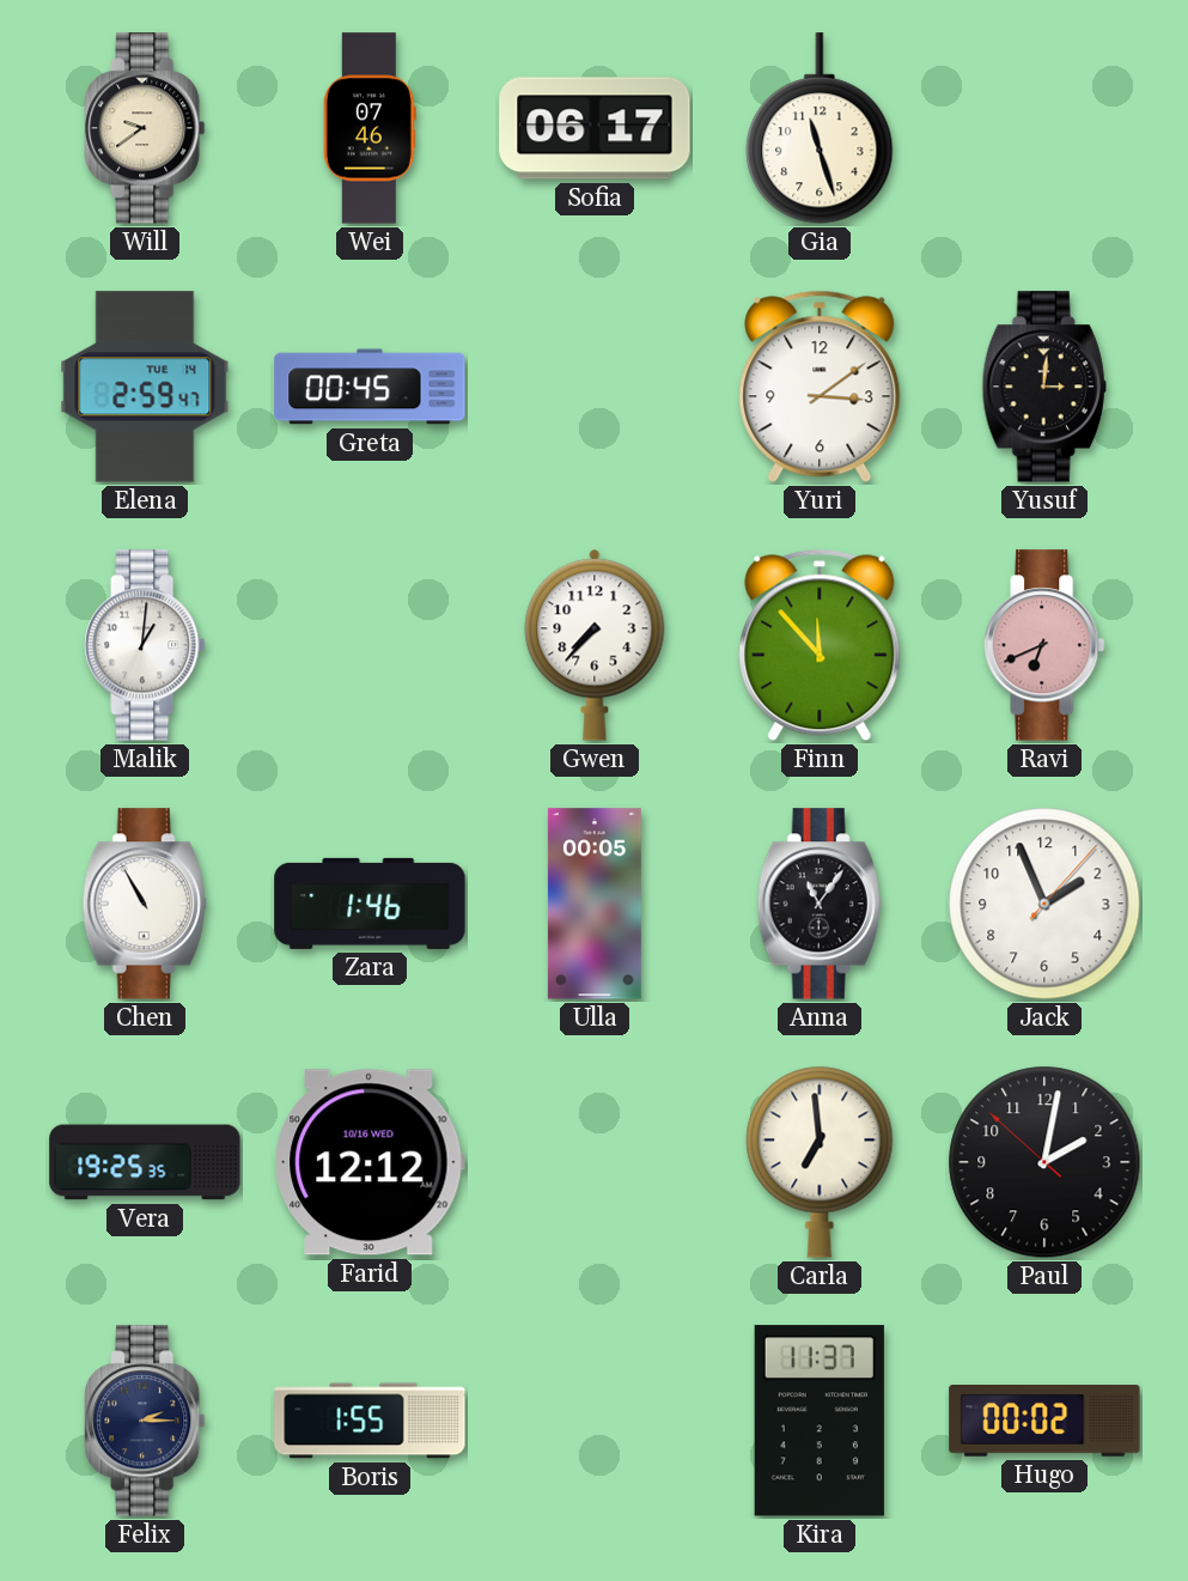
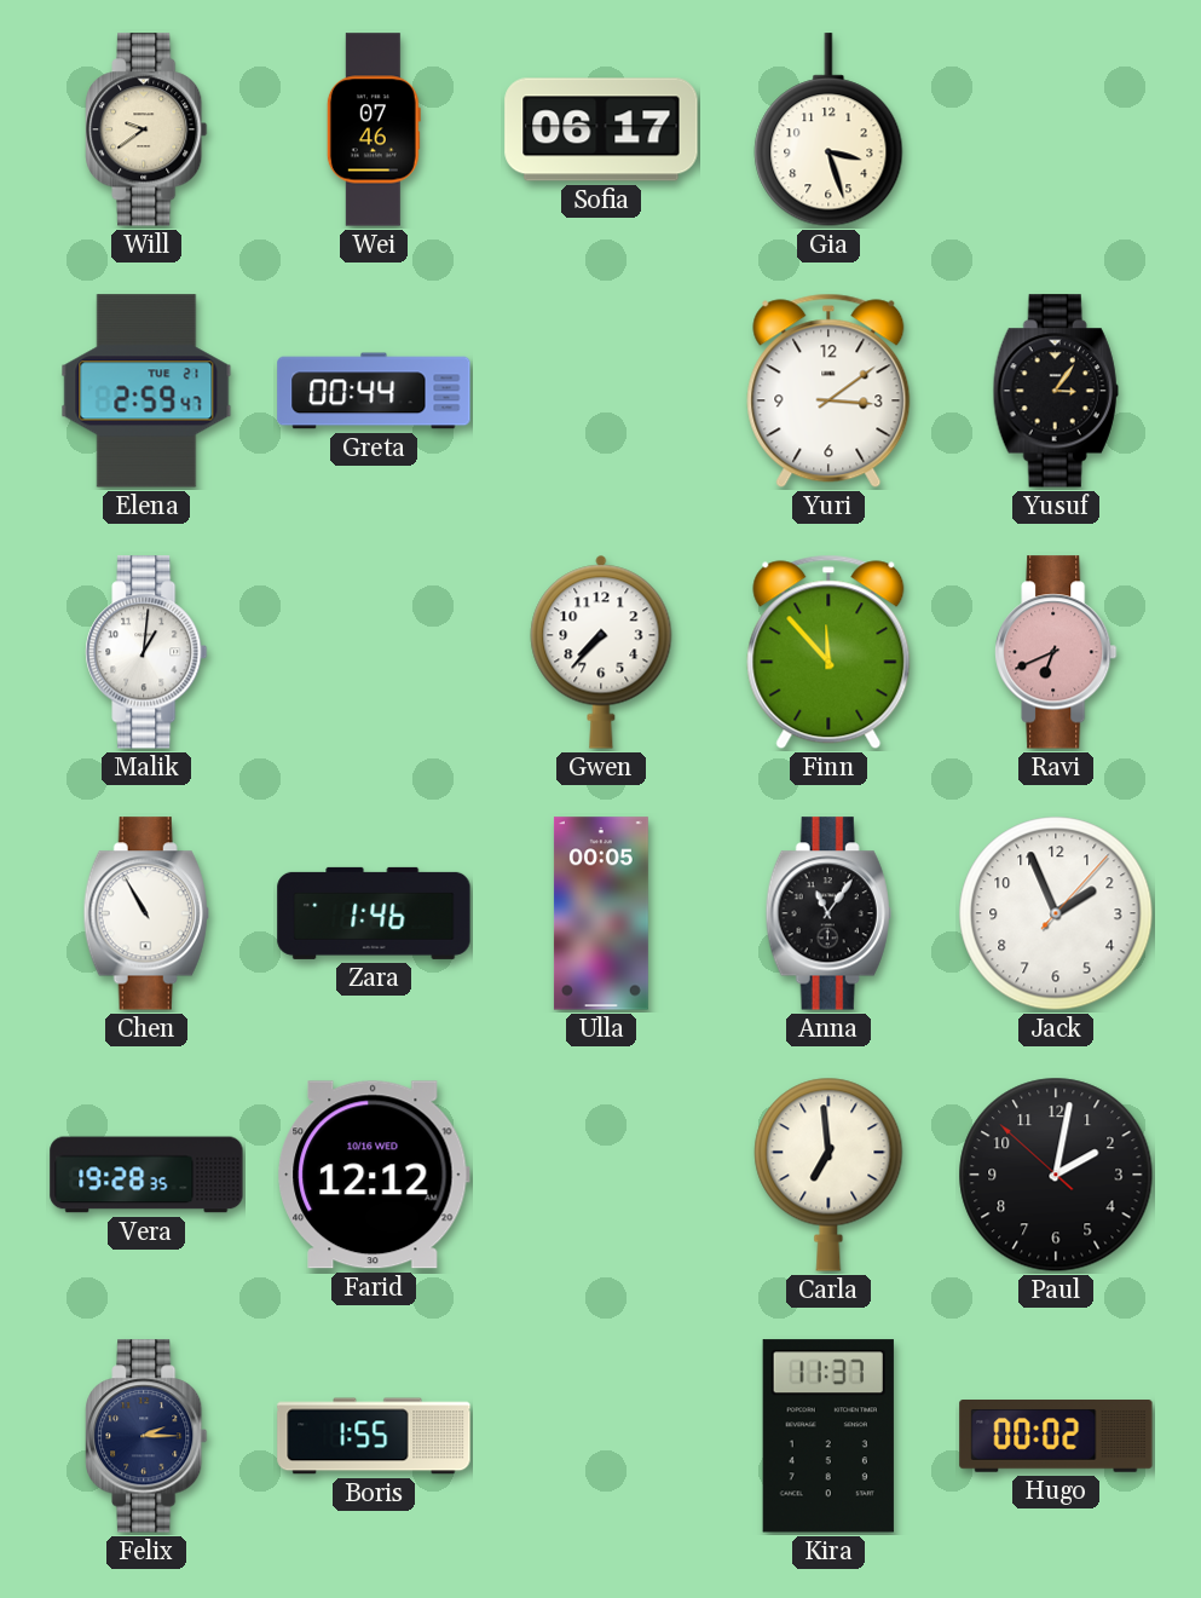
Gia: 11:27 -> 3:27
Elena date: TUE 14 -> TUE 21
Greta: 00:45 -> 00:44
Yusuf: 3:01 -> 3:06
Vera: 19:25 -> 19:28
